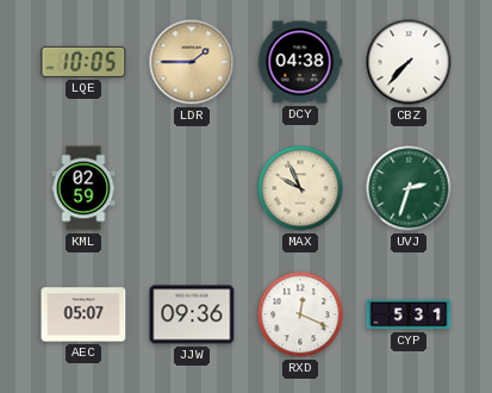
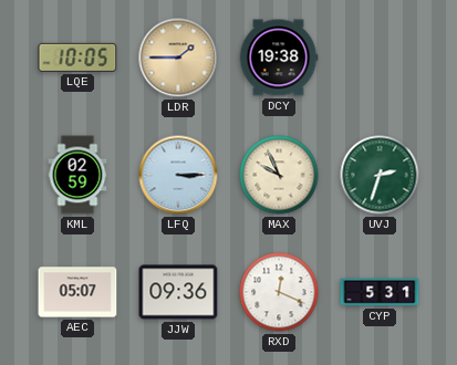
DCY: 04:38 -> 19:38
CBZ: 7:37 -> none
LFQ: none -> 3:15
